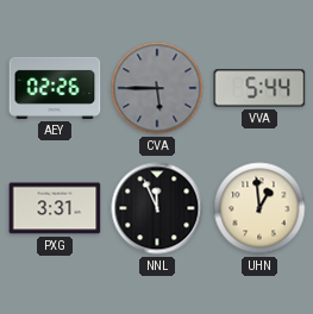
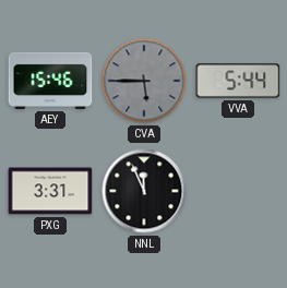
AEY: 02:26 -> 15:46
UHN: 12:59 -> none
